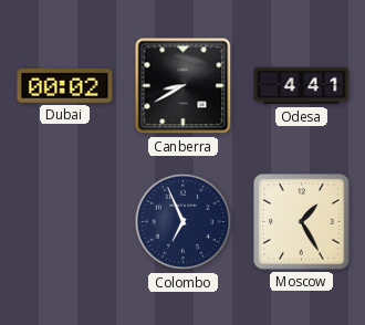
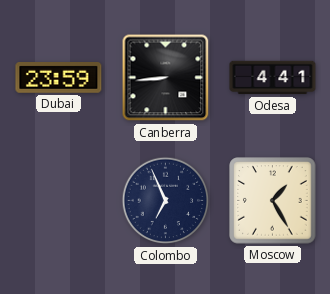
Dubai: 00:02 -> 23:59
Canberra: 8:40 -> 8:44
